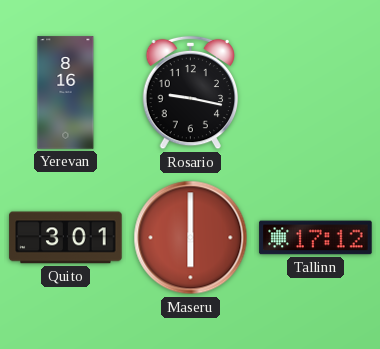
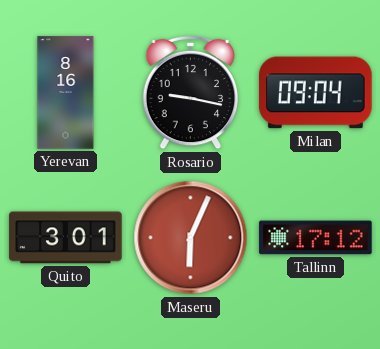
Milan: none -> 09:04
Maseru: 6:00 -> 6:04
